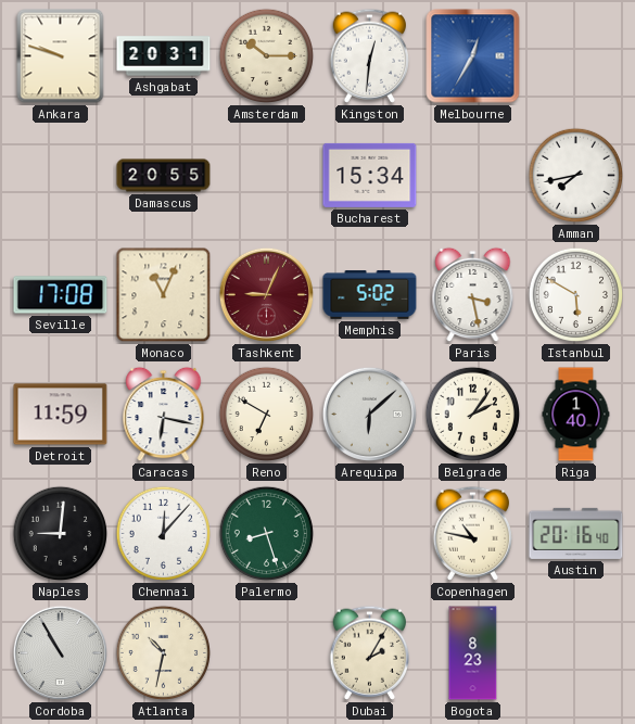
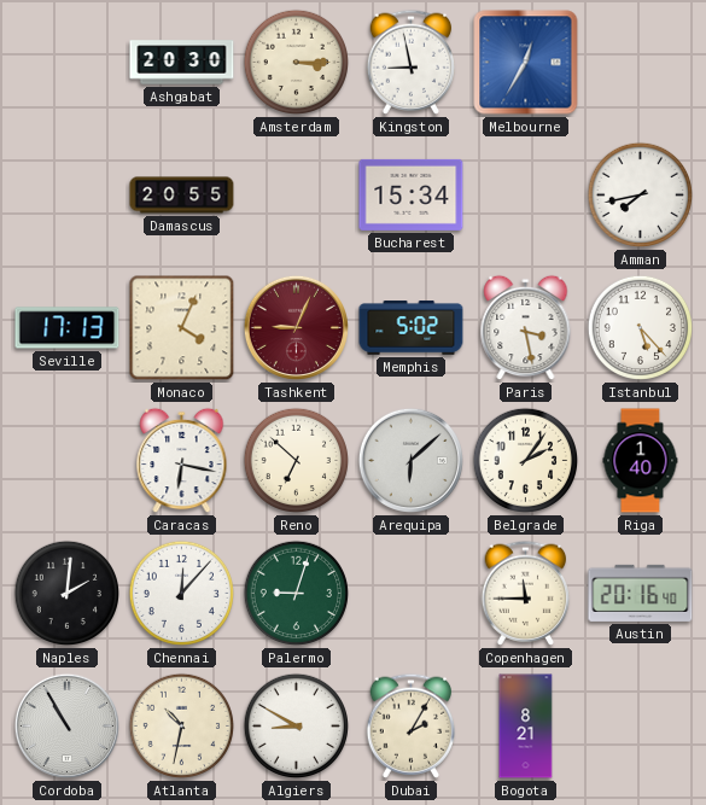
Ankara: 9:48 -> none
Ashgabat: 20:31 -> 20:30
Amsterdam: 10:15 -> 3:15
Kingston: 12:31 -> 8:58
Seville: 17:08 -> 17:13
Monaco: 11:04 -> 4:04
Istanbul: 5:50 -> 5:23
Detroit: 11:59 -> none
Reno: 6:50 -> 6:52
Naples: 9:01 -> 2:01
Palermo: 8:27 -> 9:03
Copenhagen: 10:47 -> 11:45
Algiers: none -> 8:50
Bogota: 8:23 -> 8:21
